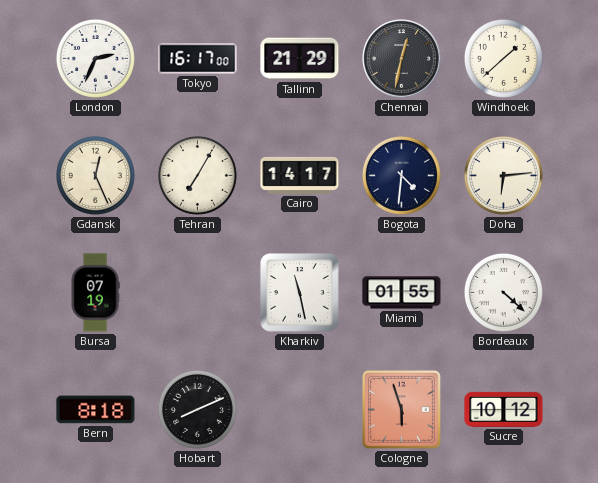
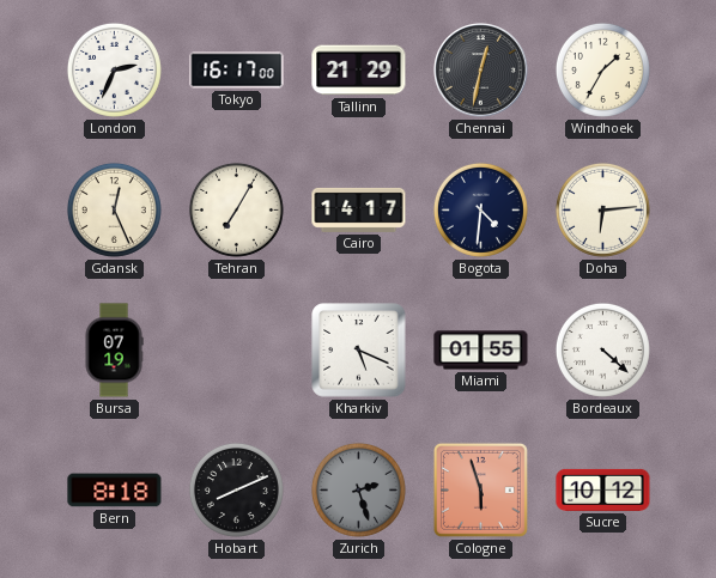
Windhoek: 1:38 -> 1:35
Kharkiv: 11:28 -> 5:19
Zurich: none -> 2:27
